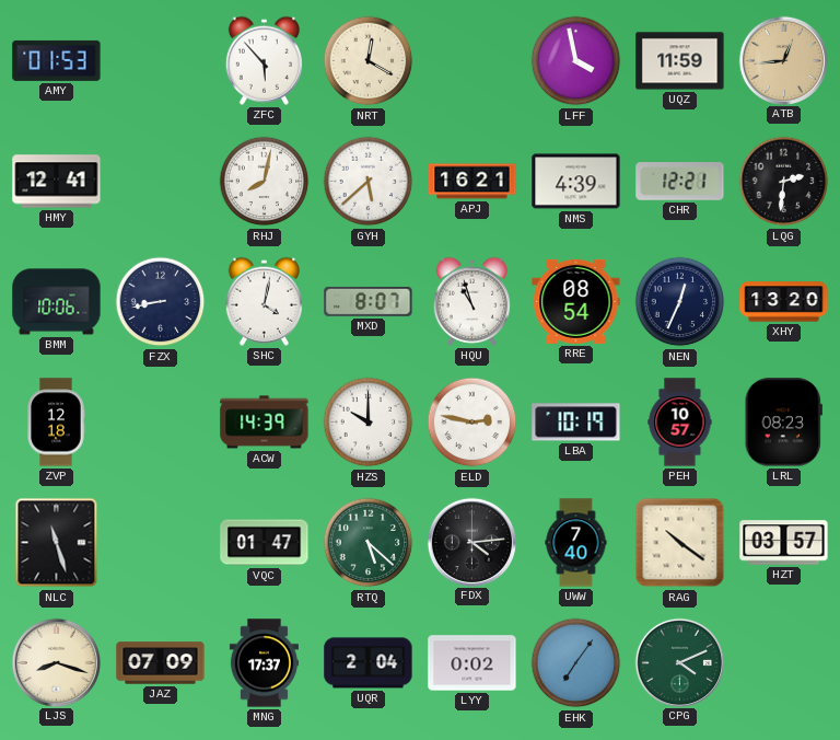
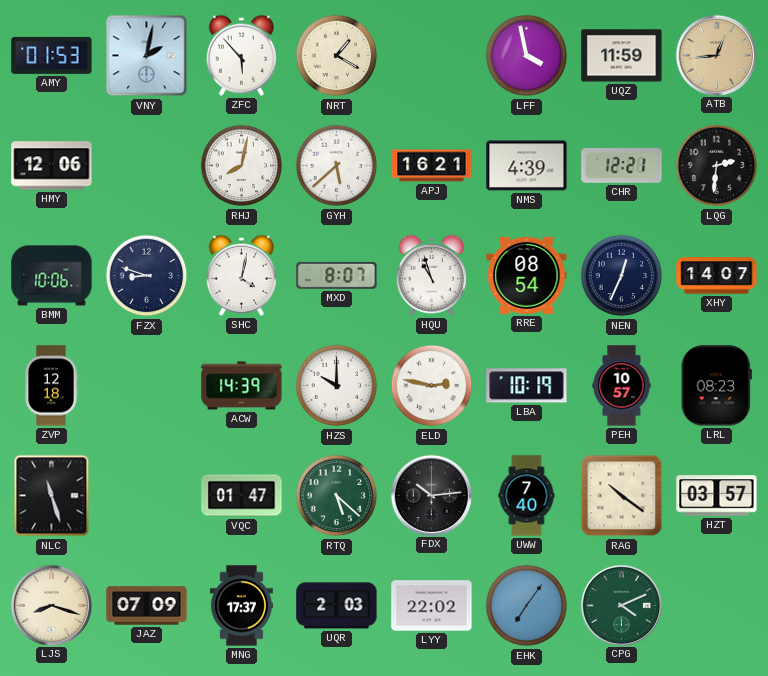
VNY: none -> 2:02
NRT: 12:20 -> 1:20
HMY: 12:41 -> 12:06
FZX: 8:43 -> 8:48
XHY: 13:20 -> 14:07
FDX: 4:14 -> 10:14
UQR: 2:04 -> 2:03
LYY: 0:02 -> 22:02
